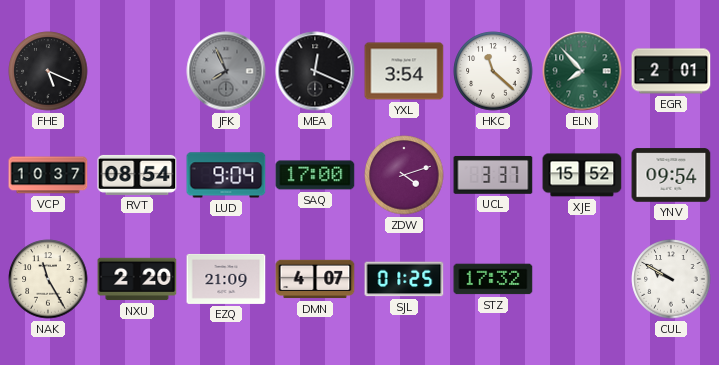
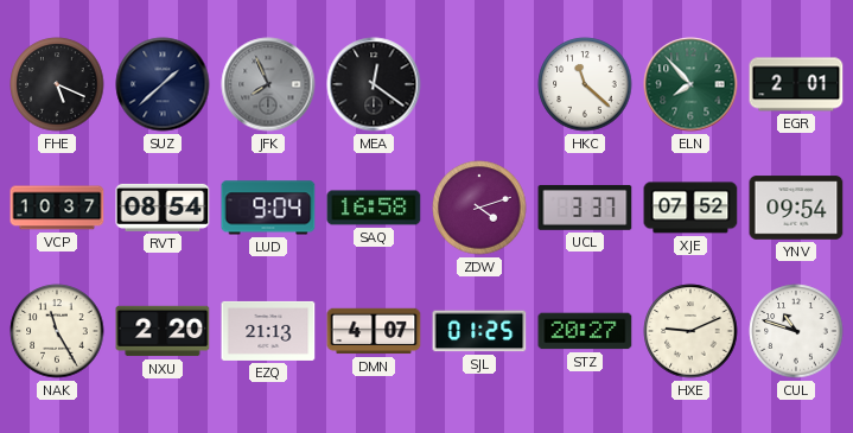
SUZ: none -> 1:38
MEA: 12:19 -> 12:21
YXL: 3:54 -> none
SAQ: 17:00 -> 16:58
XJE: 15:52 -> 07:52
EZQ: 21:09 -> 21:13
STZ: 17:32 -> 20:27
HXE: none -> 9:11
CUL: 9:50 -> 10:48
